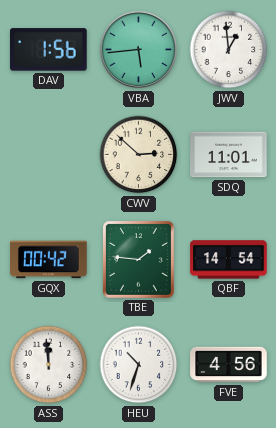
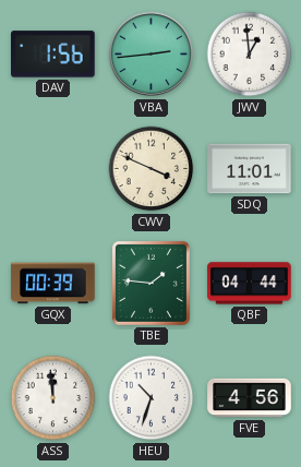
VBA: 5:44 -> 2:44
CWV: 2:52 -> 3:49
GQX: 00:42 -> 00:39
QBF: 14:54 -> 04:44
